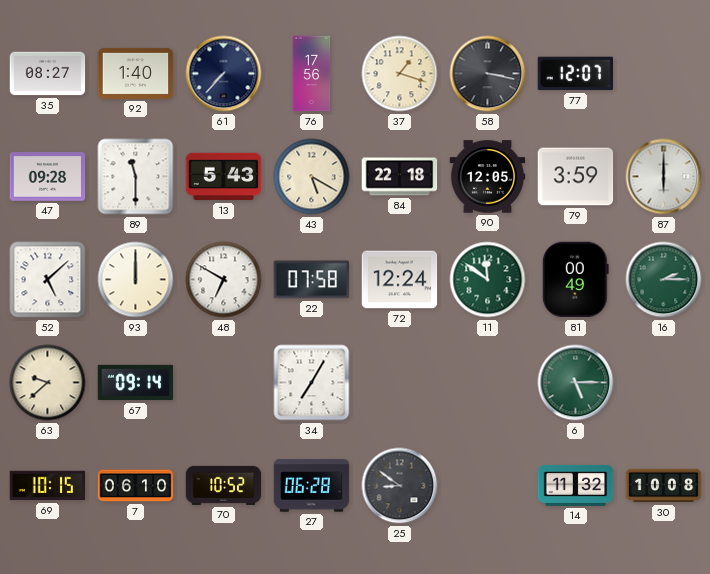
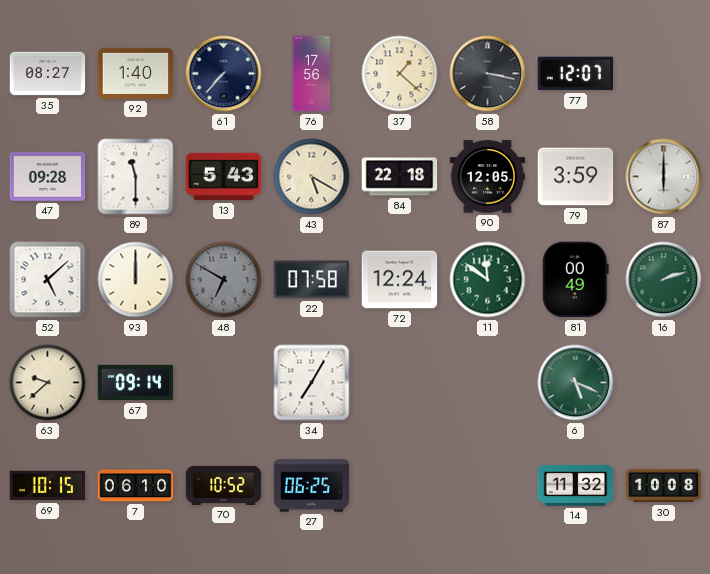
37: 1:18 -> 1:22
48 dial: white -> grey
16: 2:15 -> 2:12
6: 5:15 -> 5:19
27: 06:28 -> 06:25
25: 8:51 -> none
